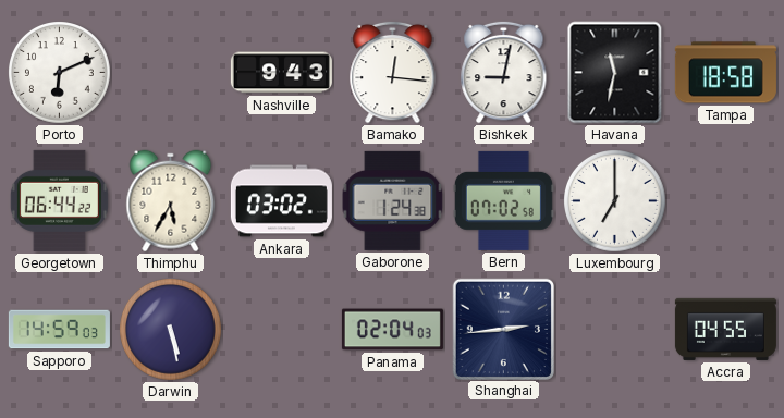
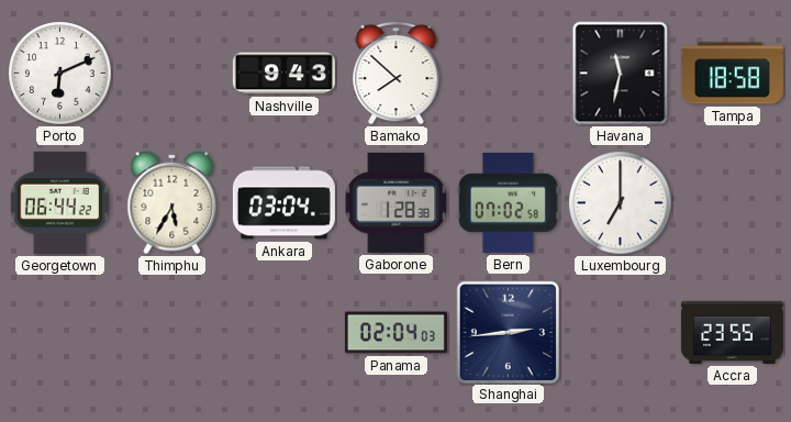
Bamako: 12:16 -> 7:52
Bishkek: 9:02 -> none
Ankara: 03:02 -> 03:04
Gaborone: 1:24 -> 1:28
Sapporo: 14:59 -> none
Darwin: 5:28 -> none
Accra: 04:55 -> 23:55
